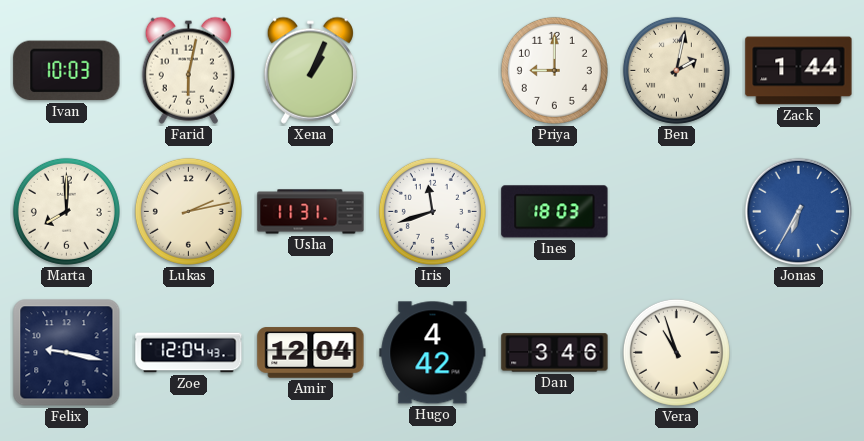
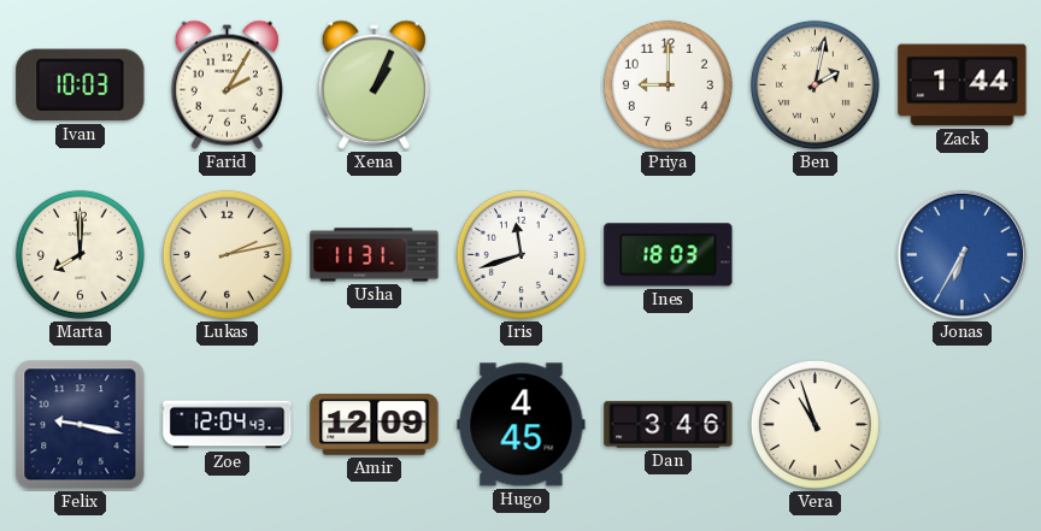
Farid: 6:02 -> 2:05
Amir: 12:04 -> 12:09
Hugo: 4:42 -> 4:45
